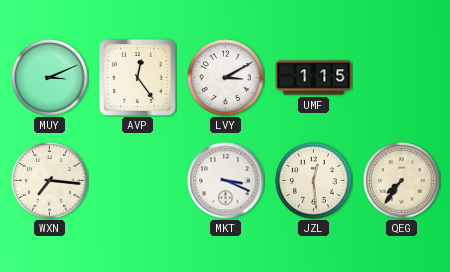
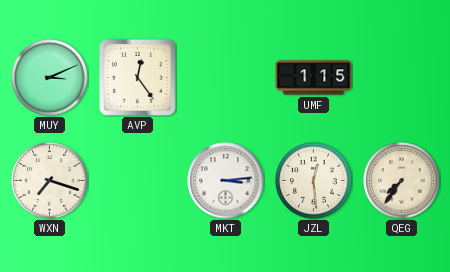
LVY: 3:10 -> none
WXN: 7:16 -> 7:18
MKT: 3:19 -> 3:14
